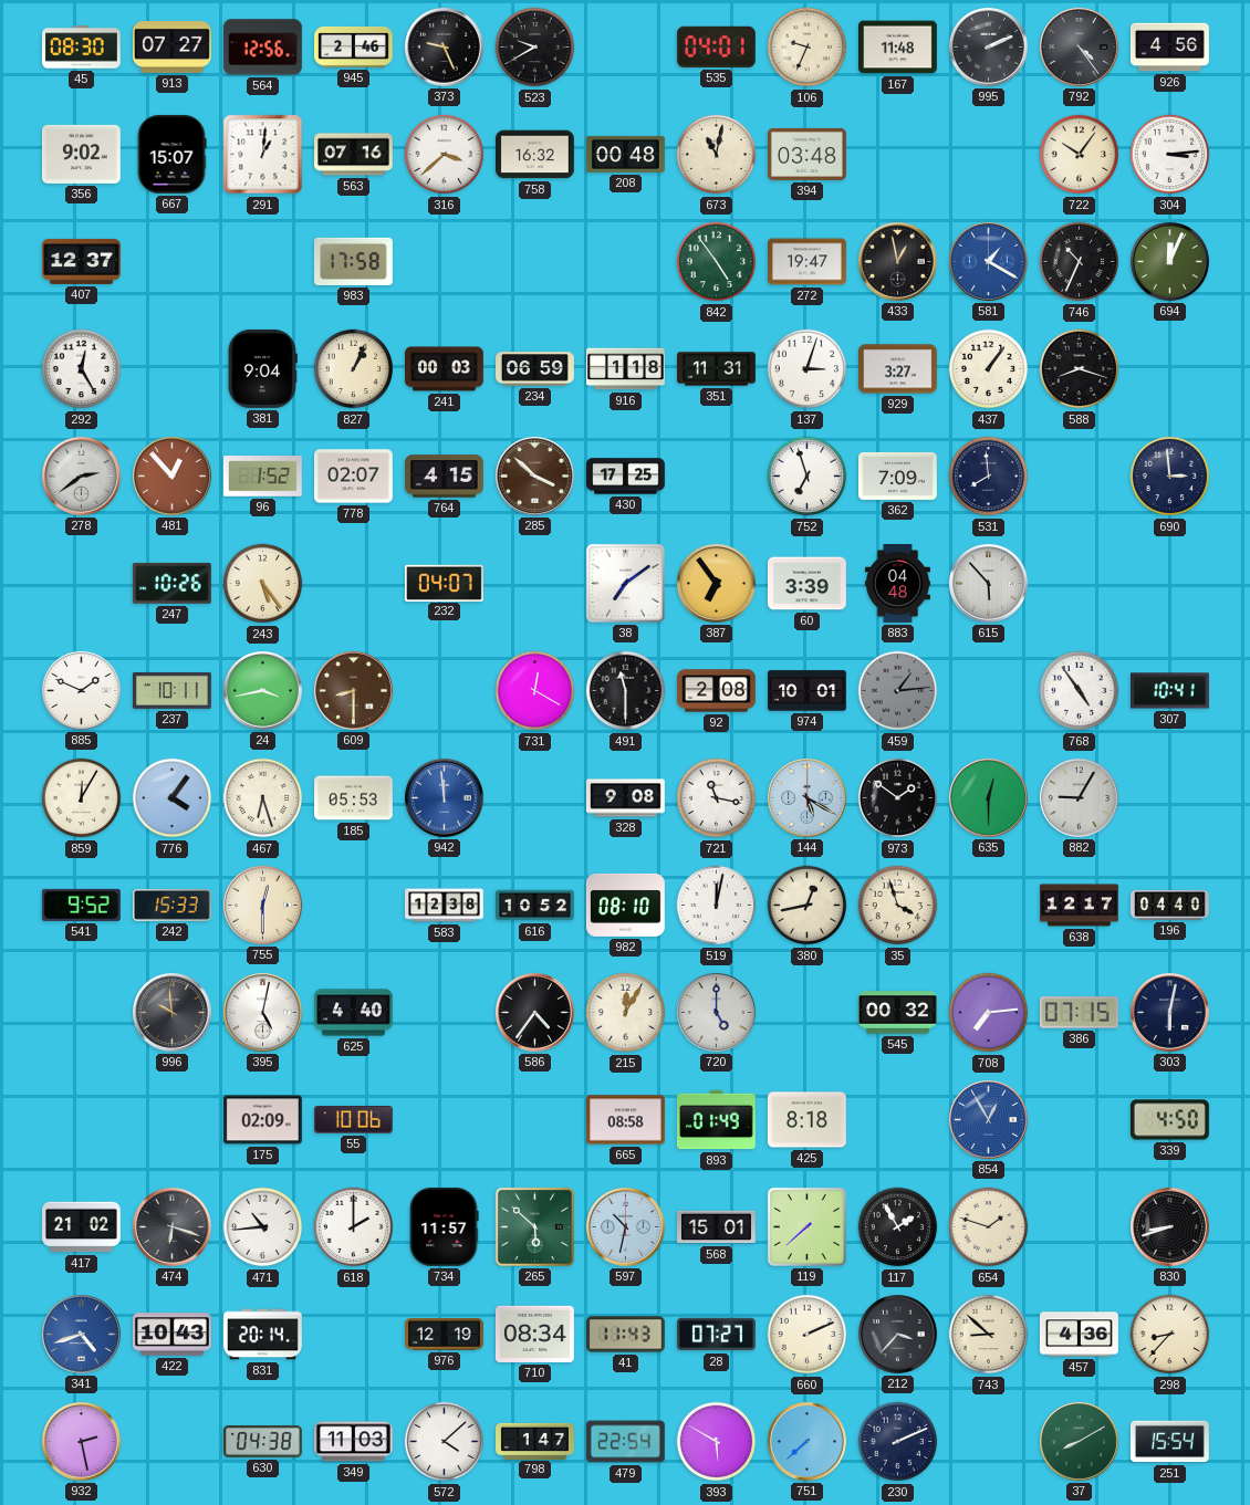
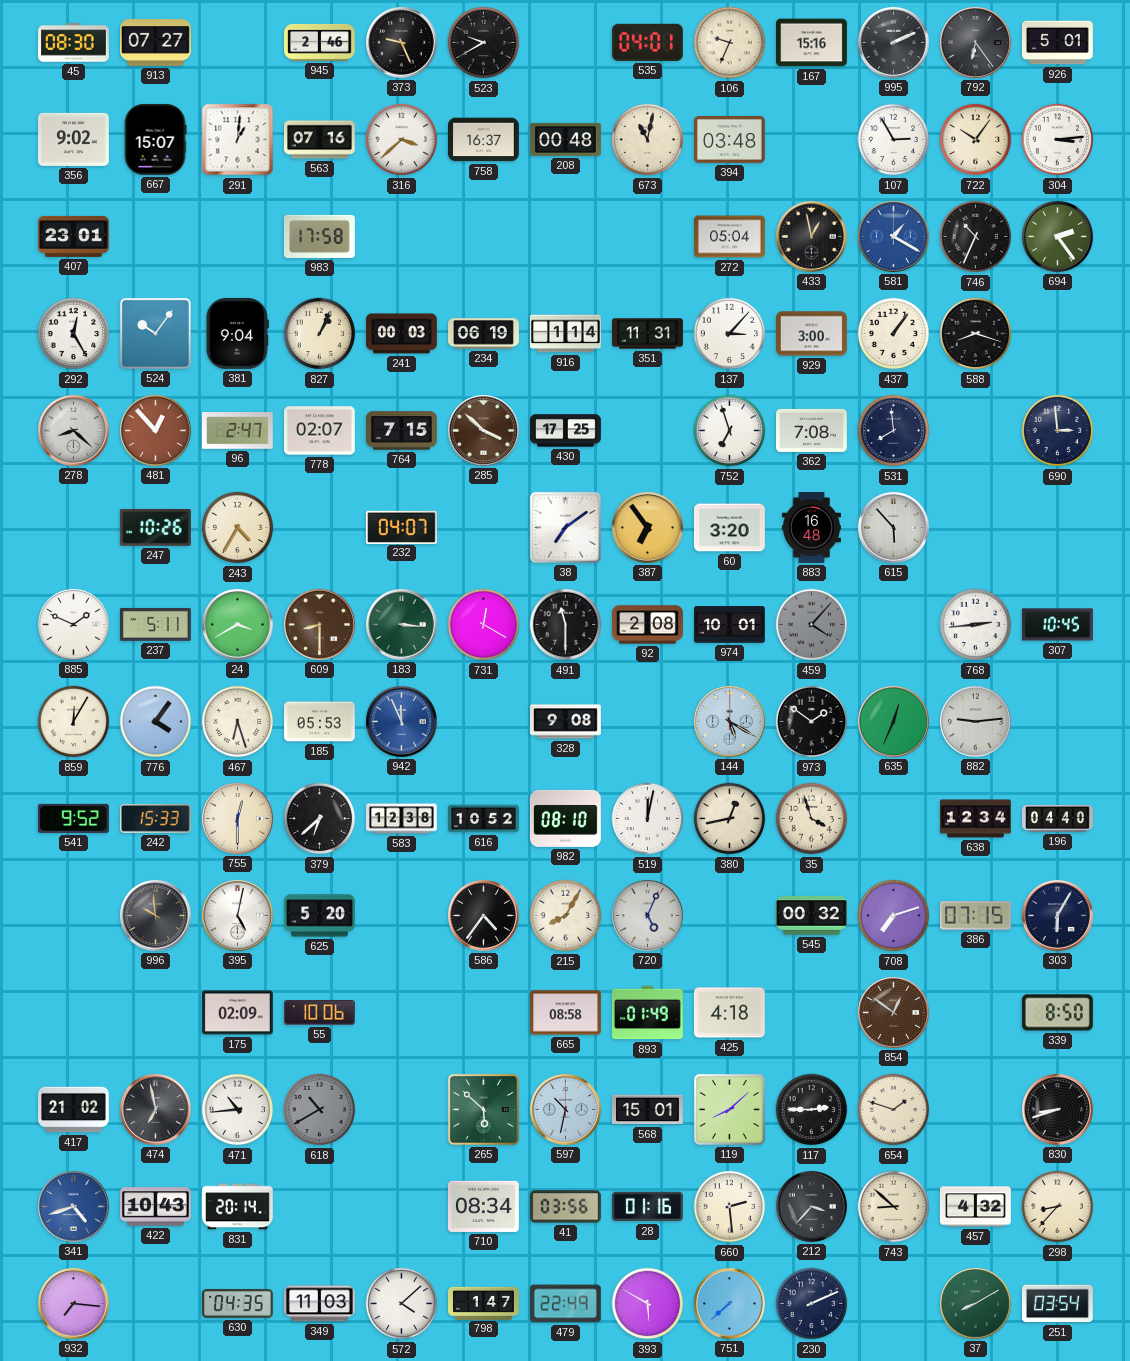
564: 12:56 -> none
167: 11:48 -> 15:16
792: 4:24 -> 6:24
926: 4:56 -> 5:01
758: 16:32 -> 16:37
107: none -> 2:55
407: 12:37 -> 23:01
842: 4:54 -> none
272: 19:47 -> 05:04
694: 12:04 -> 2:24
524: none -> 10:06
234: 06:59 -> 06:19
916: 1:18 -> 1:14
137: 3:03 -> 3:07
929: 3:27 -> 3:00
278: 2:39 -> 8:22
96: 1:52 -> 2:47
764: 4:15 -> 7:15
362: 7:09 -> 7:08
243: 5:24 -> 4:35
60: 3:39 -> 3:20
883: 04:48 -> 16:48
237: 10:11 -> 5:11
24: 3:43 -> 3:40
183: none -> 3:16
459: 1:14 -> 4:07
768: 4:54 -> 2:44
307: 10:41 -> 10:45
942: 11:59 -> 11:56
721: 11:17 -> none
635: 12:30 -> 12:34
882: 9:05 -> 9:14
379: none -> 6:38
638: 12:17 -> 12:34
625: 4:40 -> 5:20
215: 12:05 -> 8:05
720: 5:00 -> 5:04
708: 7:14 -> 7:12
303: 6:02 -> 6:05
425: 8:18 -> 4:18
854: 12:55 -> 12:51
854 dial: blue -> brown
339: 4:50 -> 8:50
474: 6:18 -> 6:58
618: 2:00 -> 10:40
618 dial: white -> grey
734: 11:57 -> none
119: 7:38 -> 8:08
117: 1:55 -> 2:45
976: 12:19 -> none
41: 11:43 -> 03:56
28: 07:27 -> 01:16
660: 2:11 -> 2:29
457: 4:36 -> 4:32
932: 2:28 -> 7:16
630: 04:38 -> 04:35
479: 22:54 -> 22:49
251: 15:54 -> 03:54
